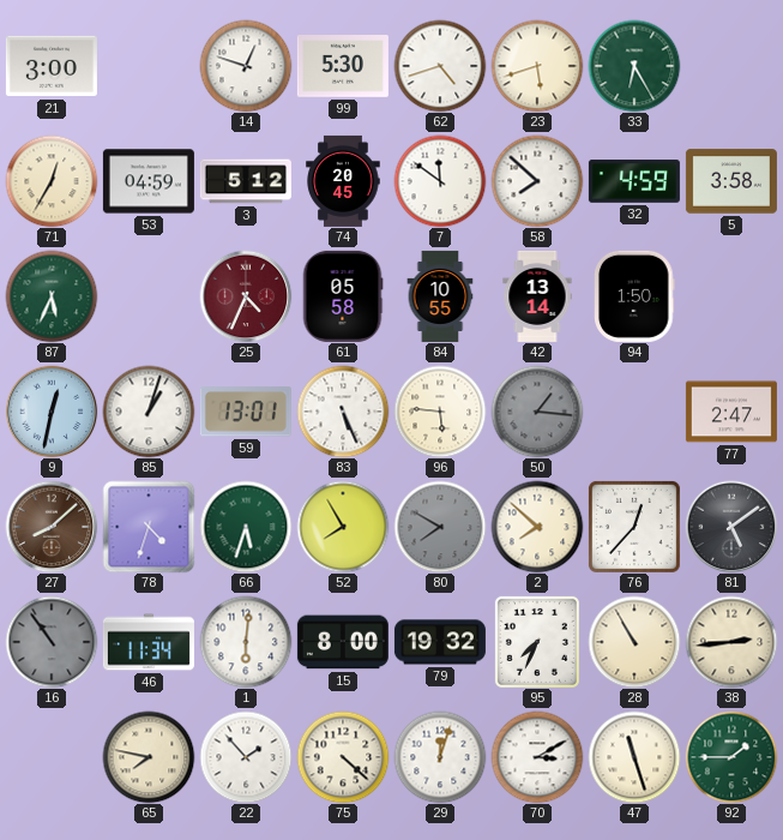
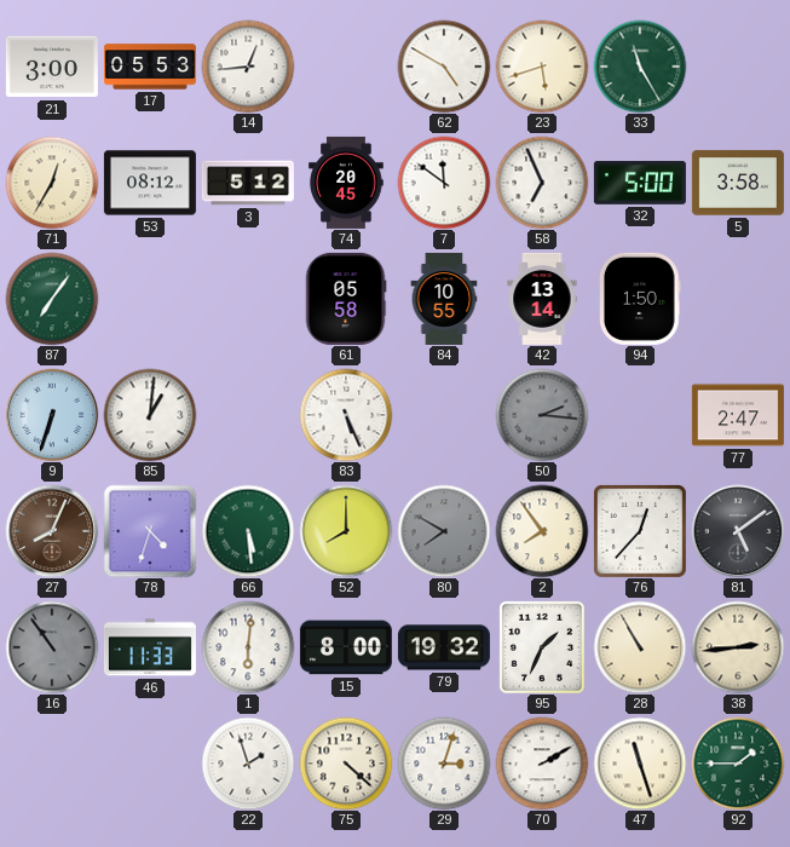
17: none -> 05:53
14: 12:48 -> 12:44
99: 5:30 -> none
62: 4:42 -> 4:50
33: 6:25 -> 11:25
53: 04:59 -> 08:12
58: 7:52 -> 6:56
32: 4:59 -> 5:00
87: 5:34 -> 7:06
25: 4:34 -> none
9: 12:32 -> 6:33
85: 1:03 -> 1:01
59: 13:01 -> none
96: 5:46 -> none
50: 1:16 -> 2:16
27: 8:08 -> 8:04
66: 5:33 -> 5:29
52: 7:55 -> 8:00
2: 7:52 -> 7:54
46: 11:34 -> 11:33
95: 7:34 -> 1:34
65: 7:47 -> none
22: 1:53 -> 1:57
29: 12:03 -> 3:03
70: 3:10 -> 2:10
